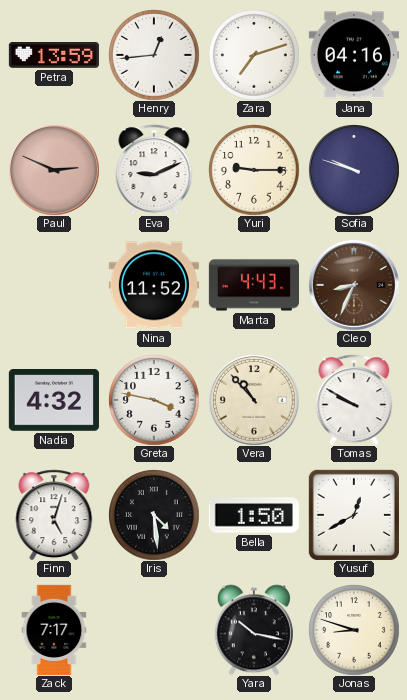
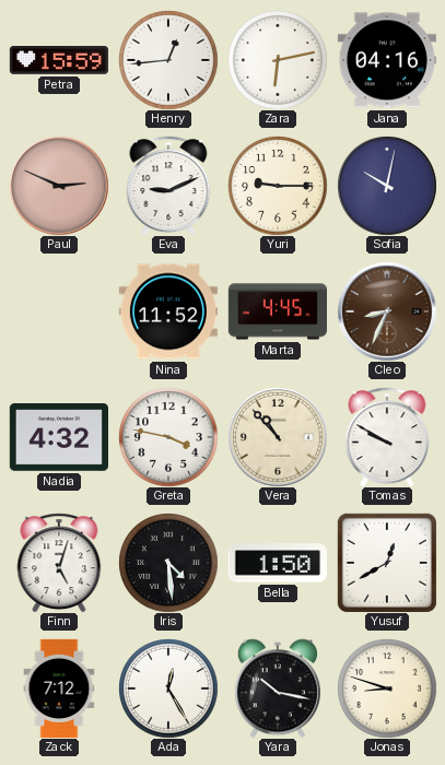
Petra: 13:59 -> 15:59
Zara: 7:12 -> 6:13
Sofia: 9:48 -> 10:02
Marta: 4:43 -> 4:45
Zack: 7:17 -> 7:12
Ada: none -> 12:25
